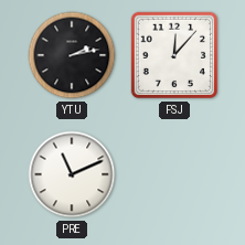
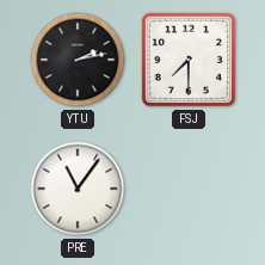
FSJ: 12:07 -> 7:30
PRE: 11:11 -> 11:06
